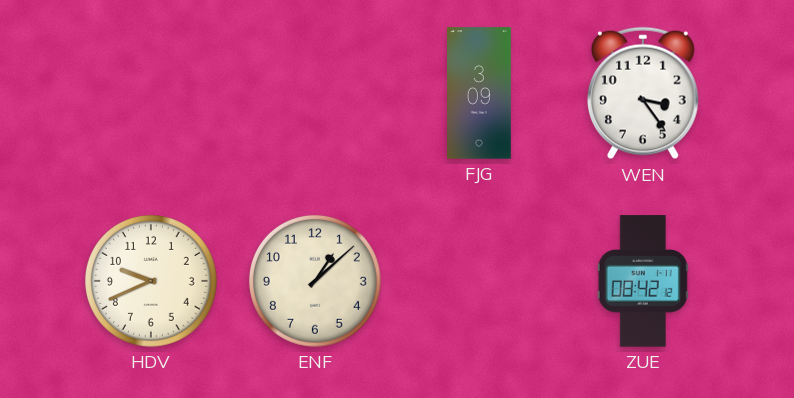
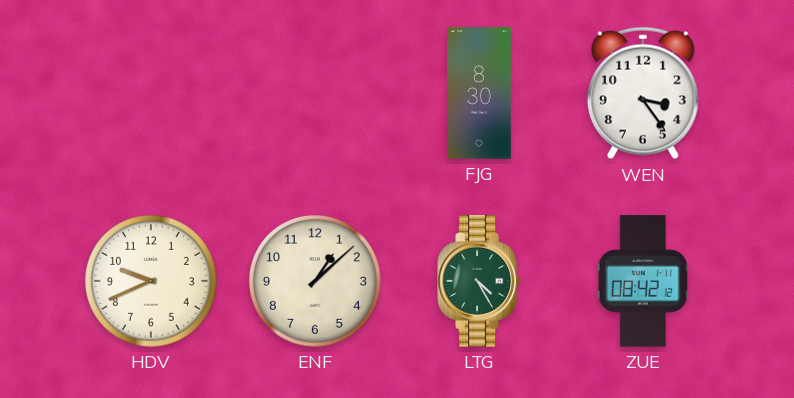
FJG: 3:09 -> 8:30
LTG: none -> 4:25
